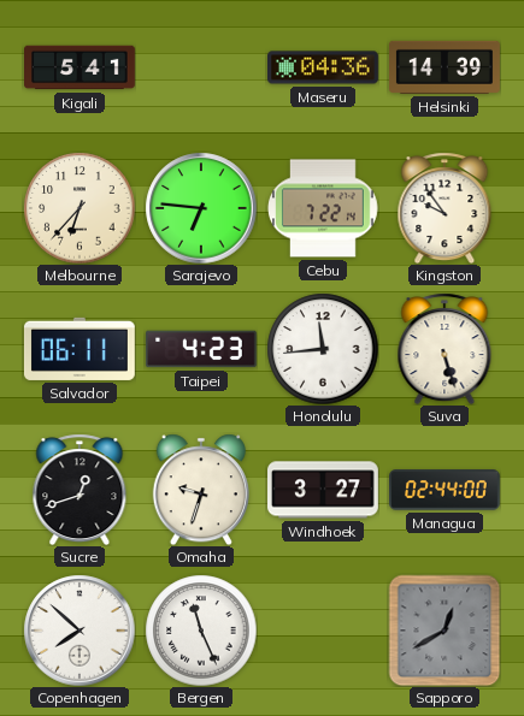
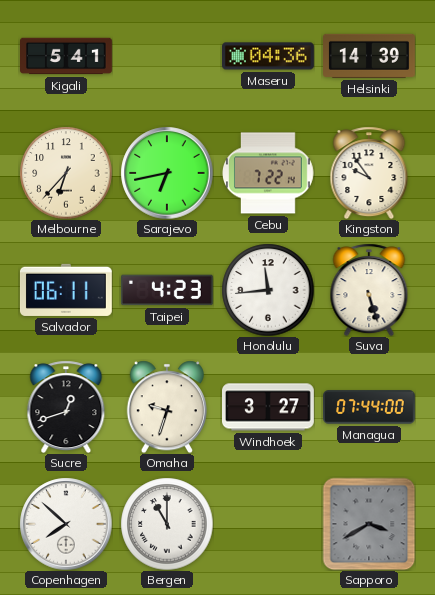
Sarajevo: 6:46 -> 6:43
Managua: 02:44 -> 07:44
Bergen: 11:26 -> 11:00
Sapporo: 12:40 -> 3:40
